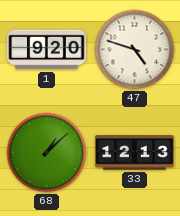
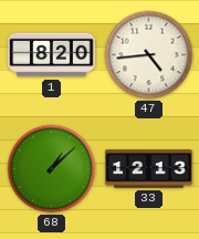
1: 9:20 -> 8:20
47: 4:48 -> 4:44
